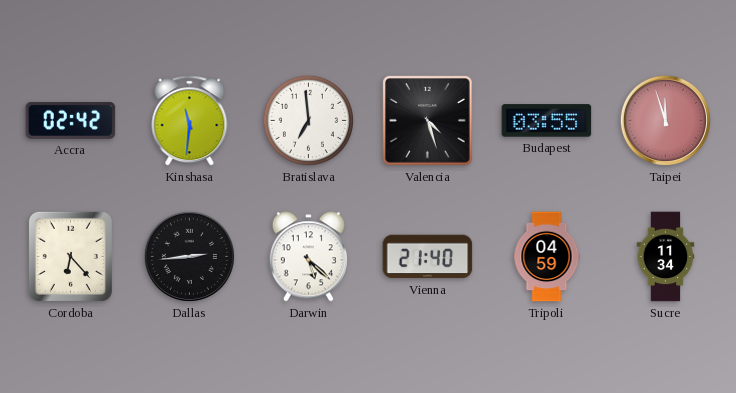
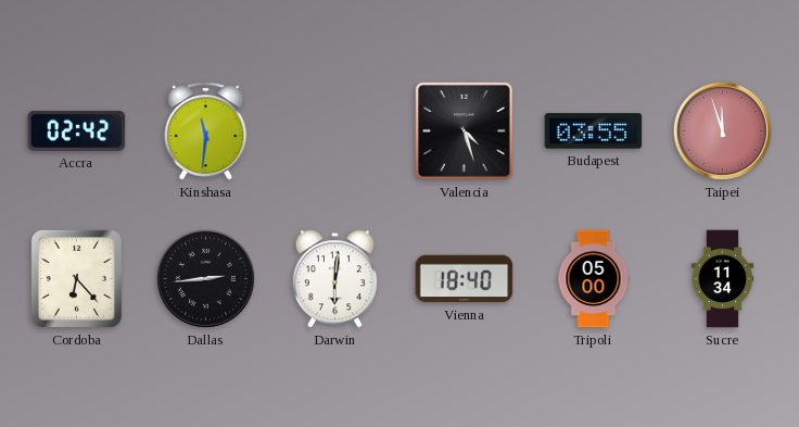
Bratislava: 6:59 -> none
Darwin: 5:22 -> 6:01
Vienna: 21:40 -> 18:40
Tripoli: 04:59 -> 05:00
